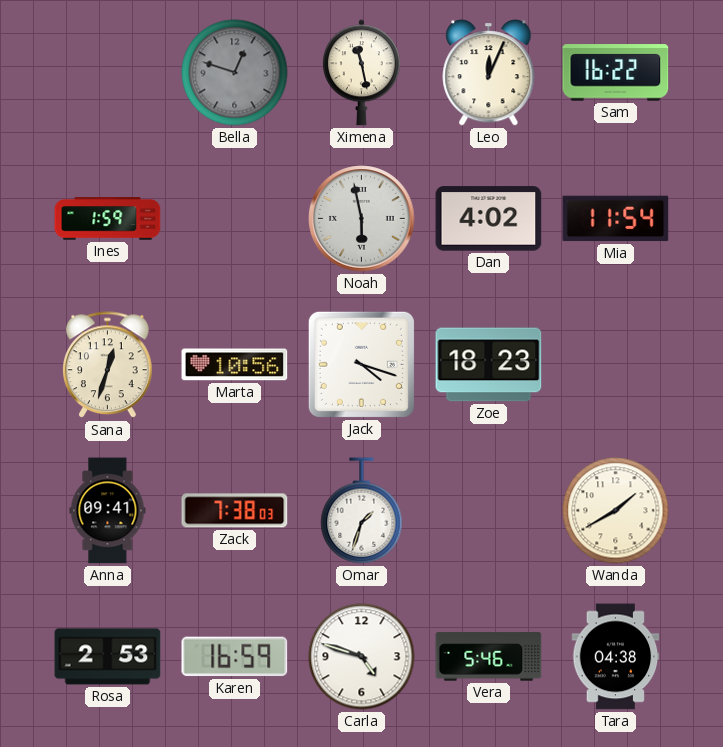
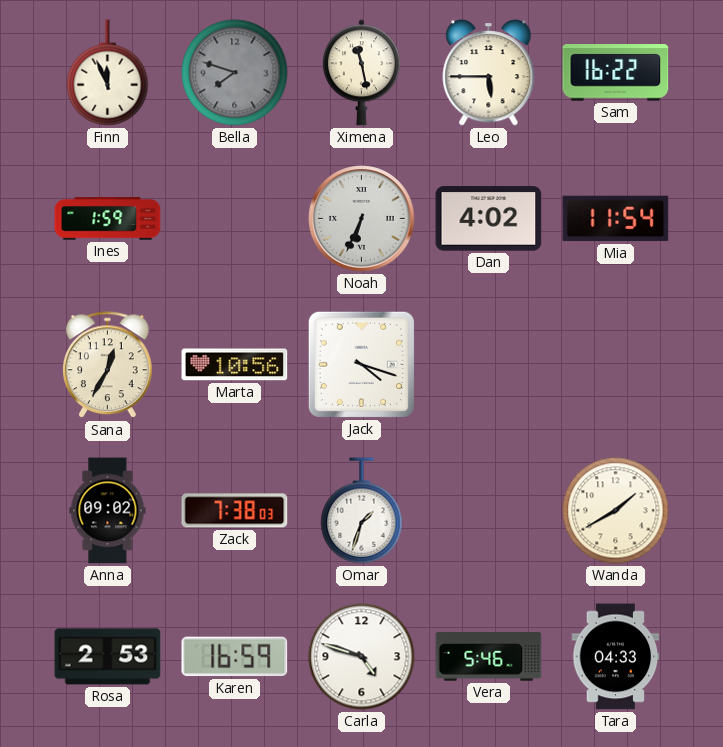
Finn: none -> 11:56
Bella: 12:48 -> 7:48
Leo: 12:04 -> 5:45
Noah: 5:58 -> 6:34
Sana: 12:33 -> 12:35
Zoe: 18:23 -> none
Anna: 09:41 -> 09:02
Tara: 04:38 -> 04:33
